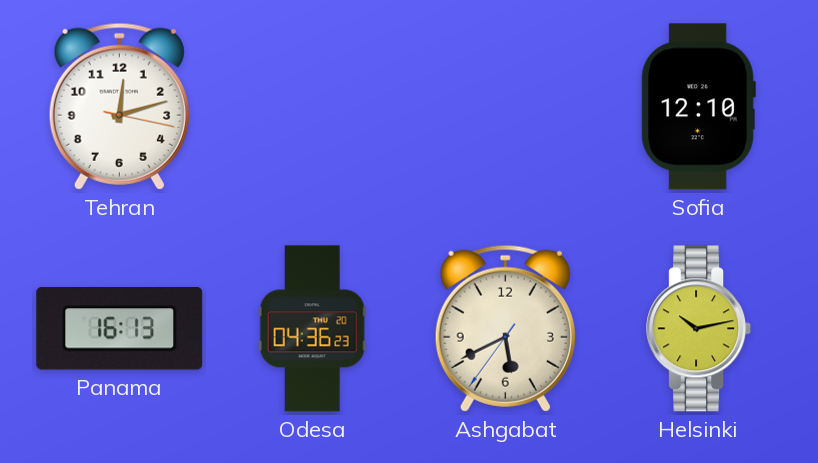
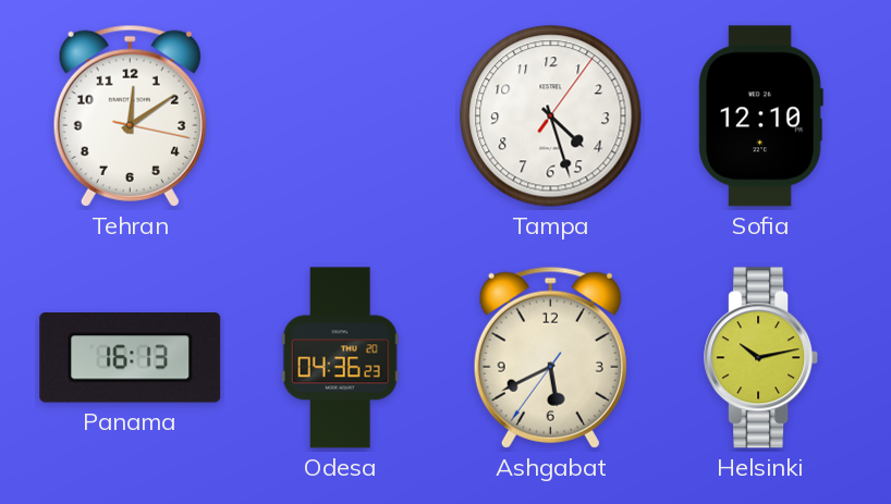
Tehran: 12:12 -> 12:09
Tampa: none -> 4:27
